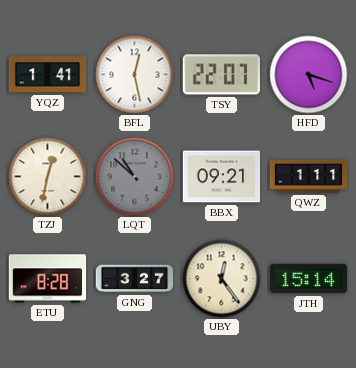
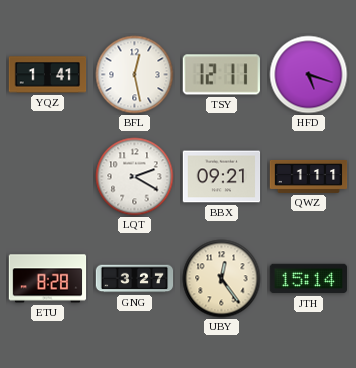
TSY: 22:07 -> 12:11
TZJ: 12:32 -> none
LQT: 10:52 -> 2:20
LQT dial: grey -> white
